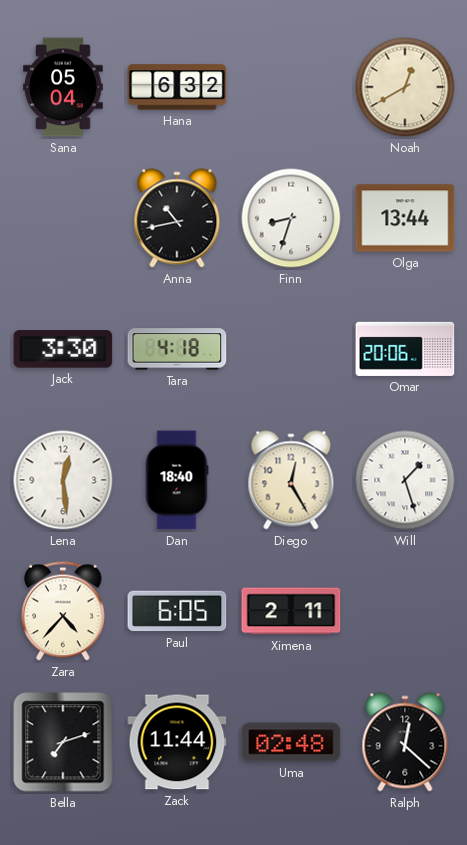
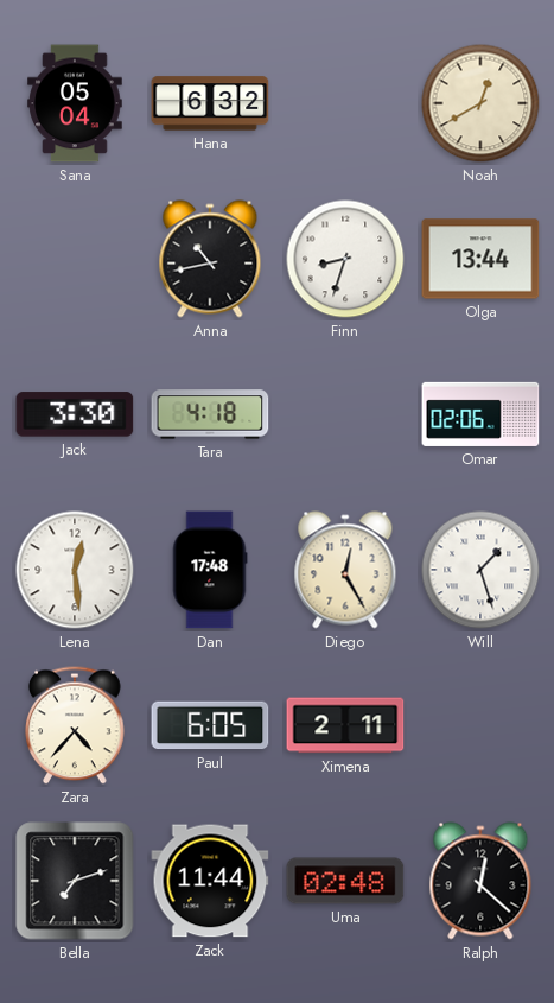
Omar: 20:06 -> 02:06
Dan: 18:40 -> 17:48
